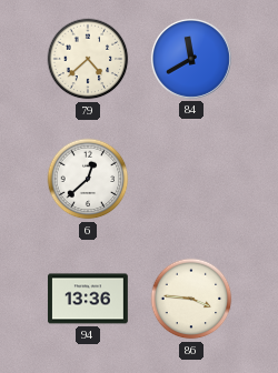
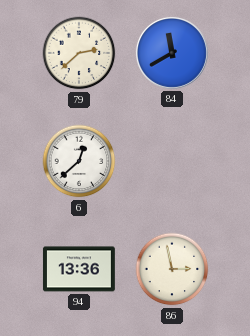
79: 4:38 -> 2:38
86: 3:46 -> 2:58
